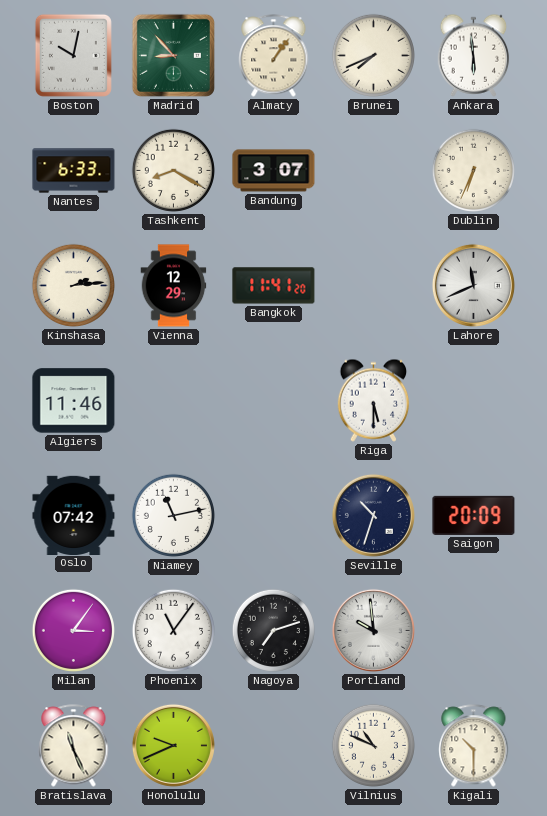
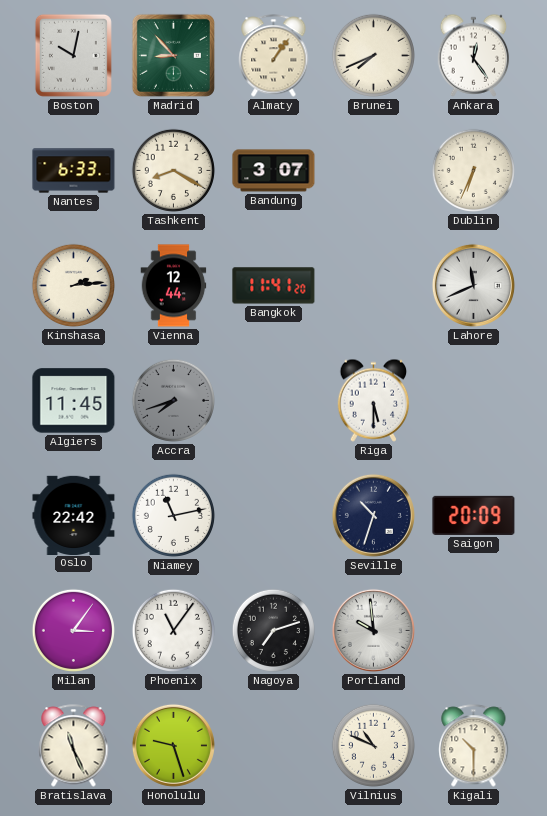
Ankara: 5:59 -> 12:24
Vienna: 12:29 -> 12:44
Algiers: 11:46 -> 11:45
Accra: none -> 7:42
Oslo: 07:42 -> 22:42
Honolulu: 9:41 -> 9:27
